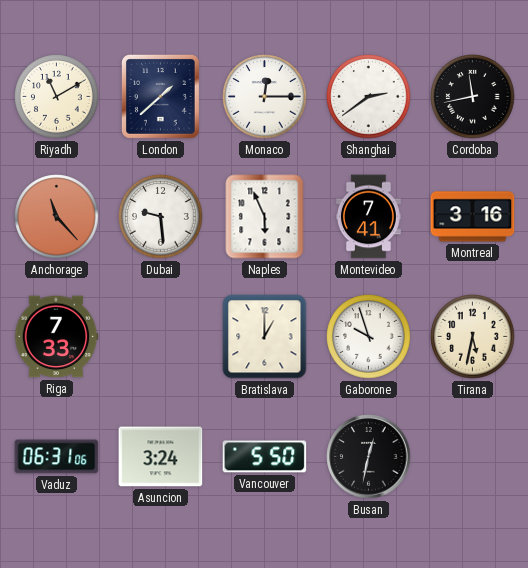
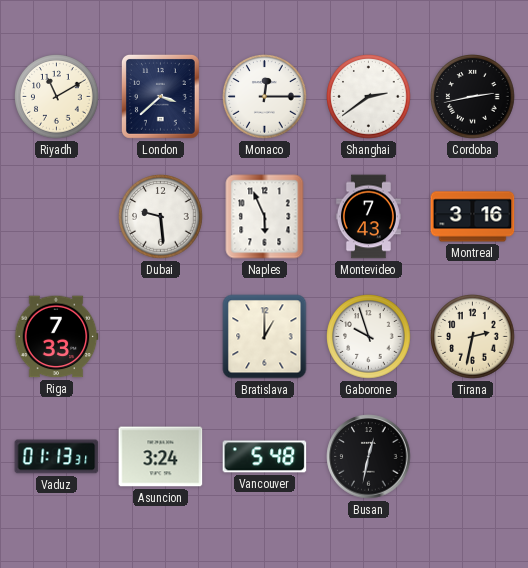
London: 1:38 -> 3:38
Cordoba: 11:43 -> 2:43
Anchorage: 11:23 -> none
Montevideo: 7:41 -> 7:43
Tirana: 5:32 -> 2:32
Vaduz: 06:31 -> 01:13
Vancouver: 5:50 -> 5:48
